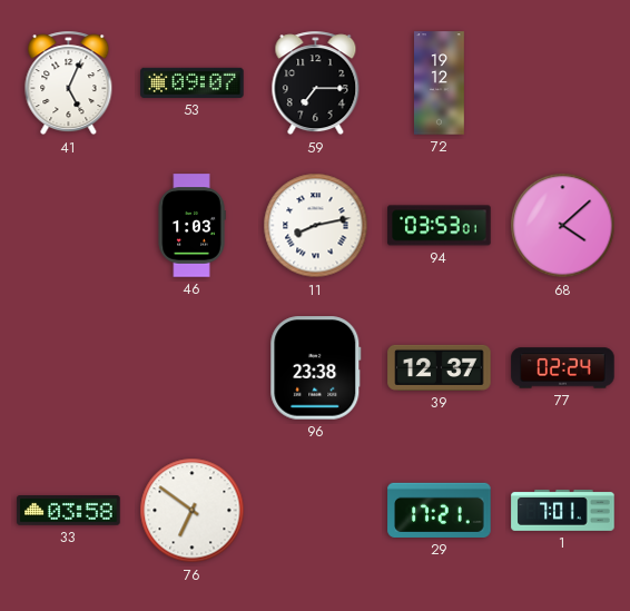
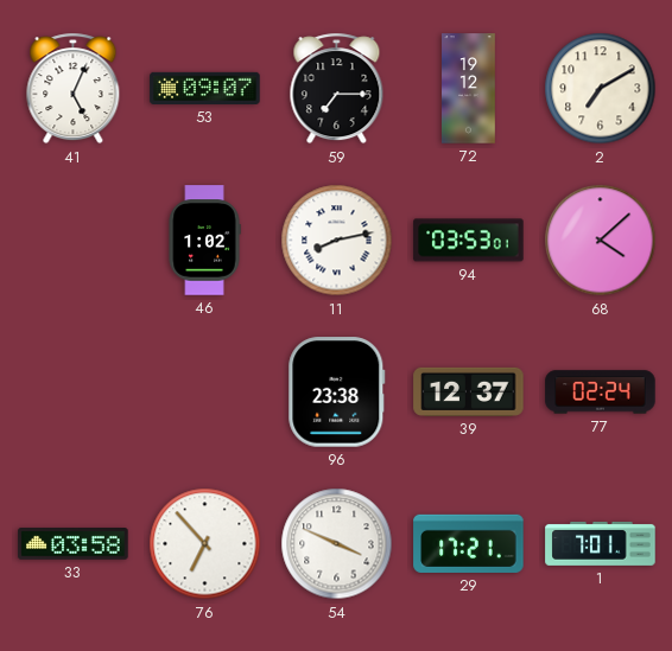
2: none -> 7:10
46: 1:03 -> 1:02
76: 6:51 -> 6:53
54: none -> 3:49
